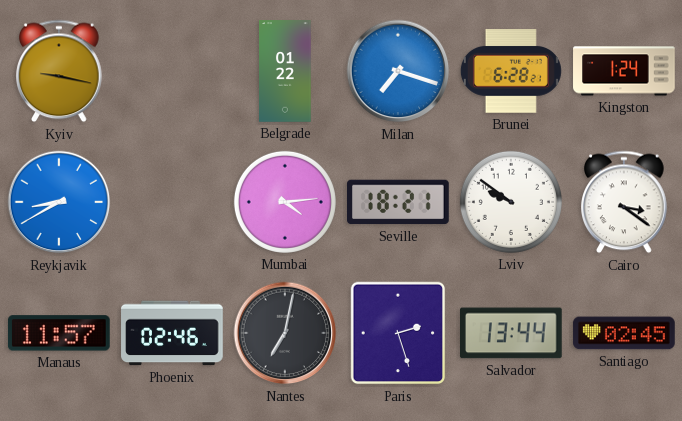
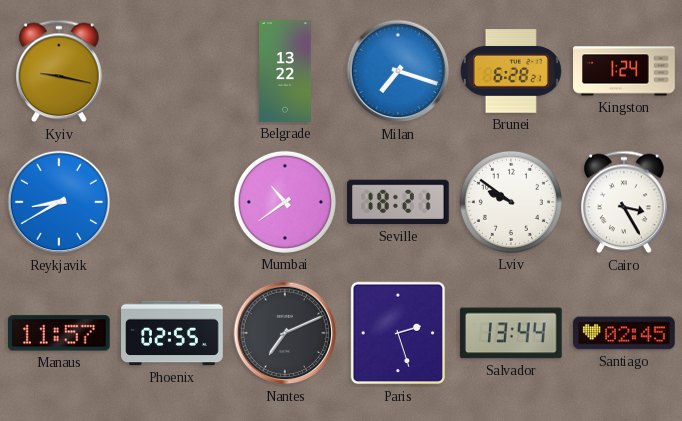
Belgrade: 01:22 -> 13:22
Mumbai: 4:14 -> 10:39
Cairo: 3:21 -> 3:25
Phoenix: 02:46 -> 02:55
Nantes: 7:02 -> 7:11
